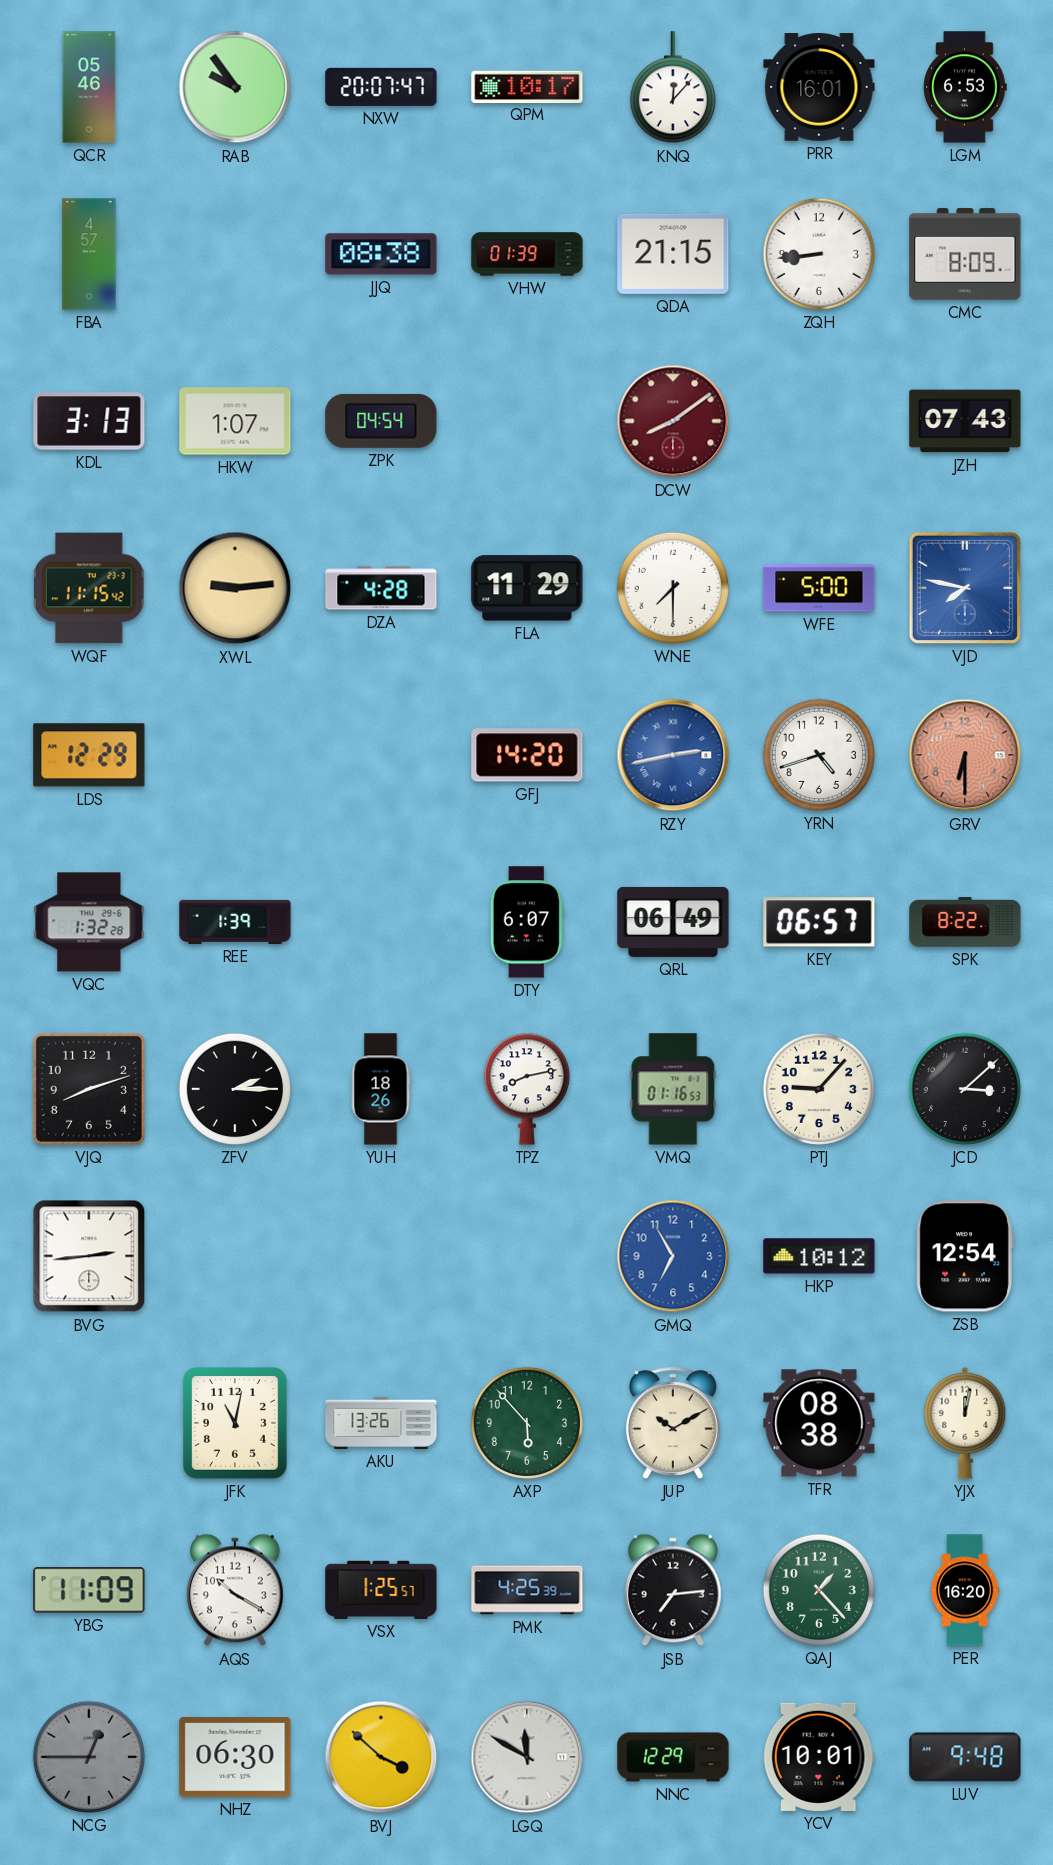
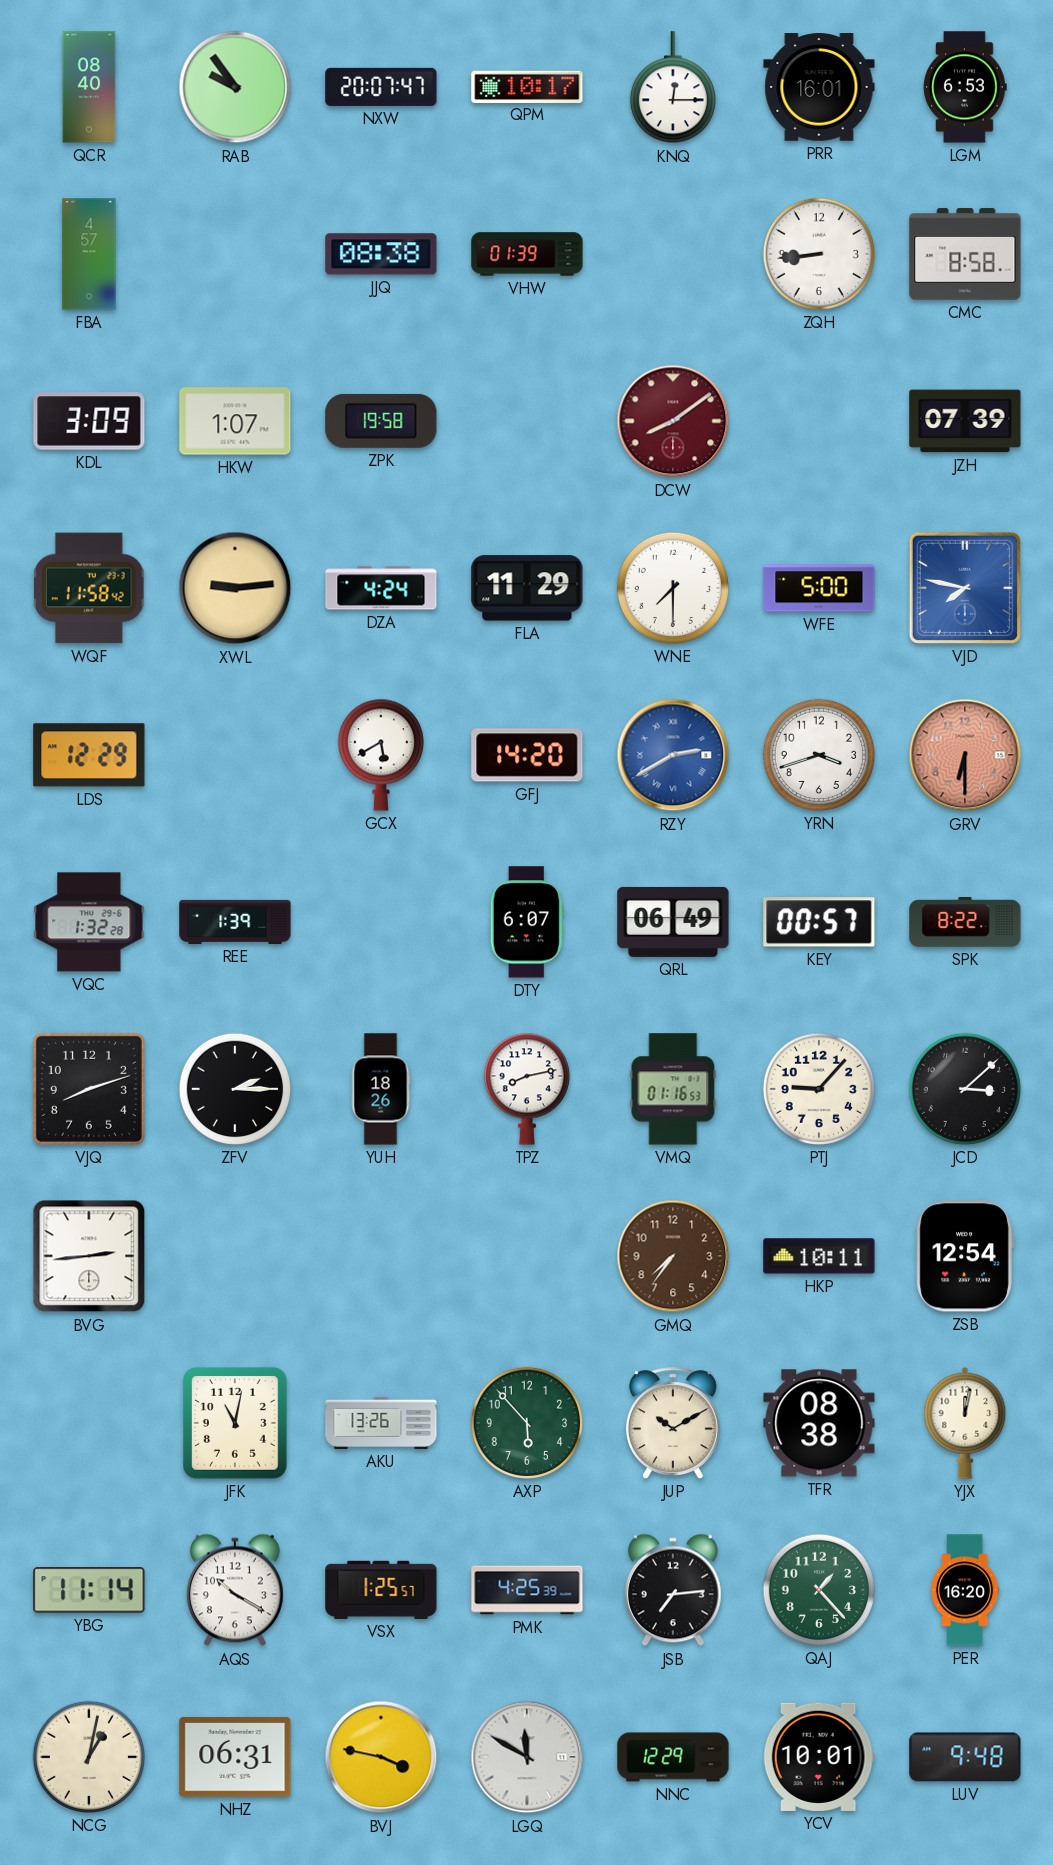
QCR: 05:46 -> 08:40
KNQ: 12:07 -> 12:15
QDA: 21:15 -> none
CMC: 8:09 -> 8:58
KDL: 3:13 -> 3:09
ZPK: 04:54 -> 19:58
JZH: 07:43 -> 07:39
WQF: 11:15 -> 11:58
DZA: 4:28 -> 4:24
GCX: none -> 5:40
RZY: 2:43 -> 2:40
YRN: 4:42 -> 3:42
KEY: 06:57 -> 00:57
GMQ: 6:55 -> 7:36
GMQ dial: blue -> brown
HKP: 10:12 -> 10:11
YBG: 11:09 -> 11:14
NCG: 12:45 -> 1:02
NCG dial: grey -> cream
NHZ: 06:30 -> 06:31
BVJ: 3:52 -> 3:47
